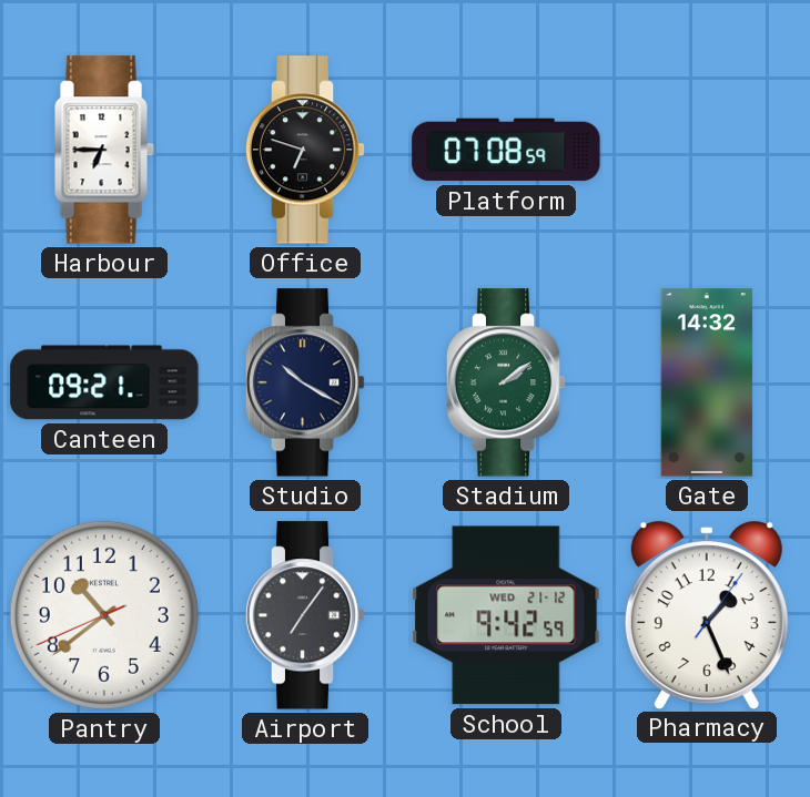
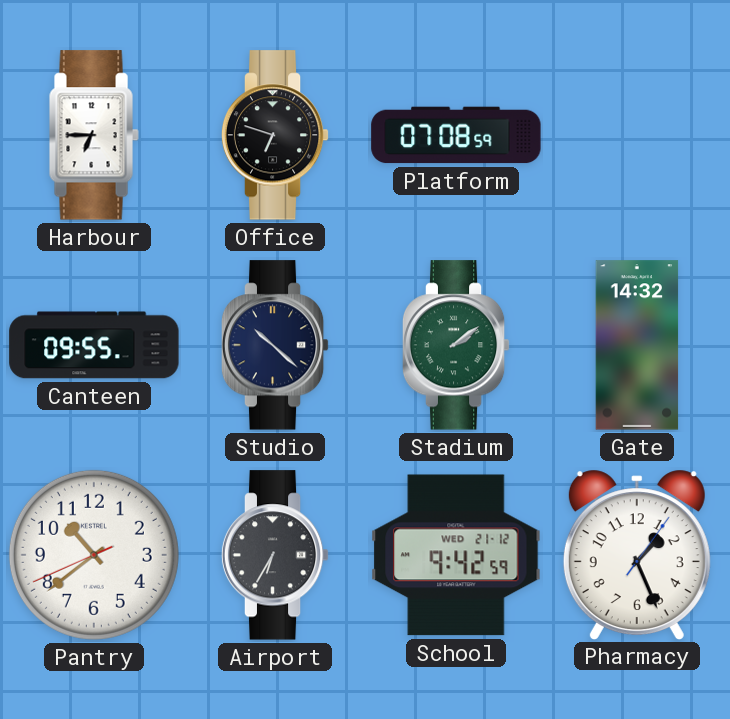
Canteen: 09:21 -> 09:55
Studio: 10:20 -> 10:22
Airport: 7:06 -> 6:35
